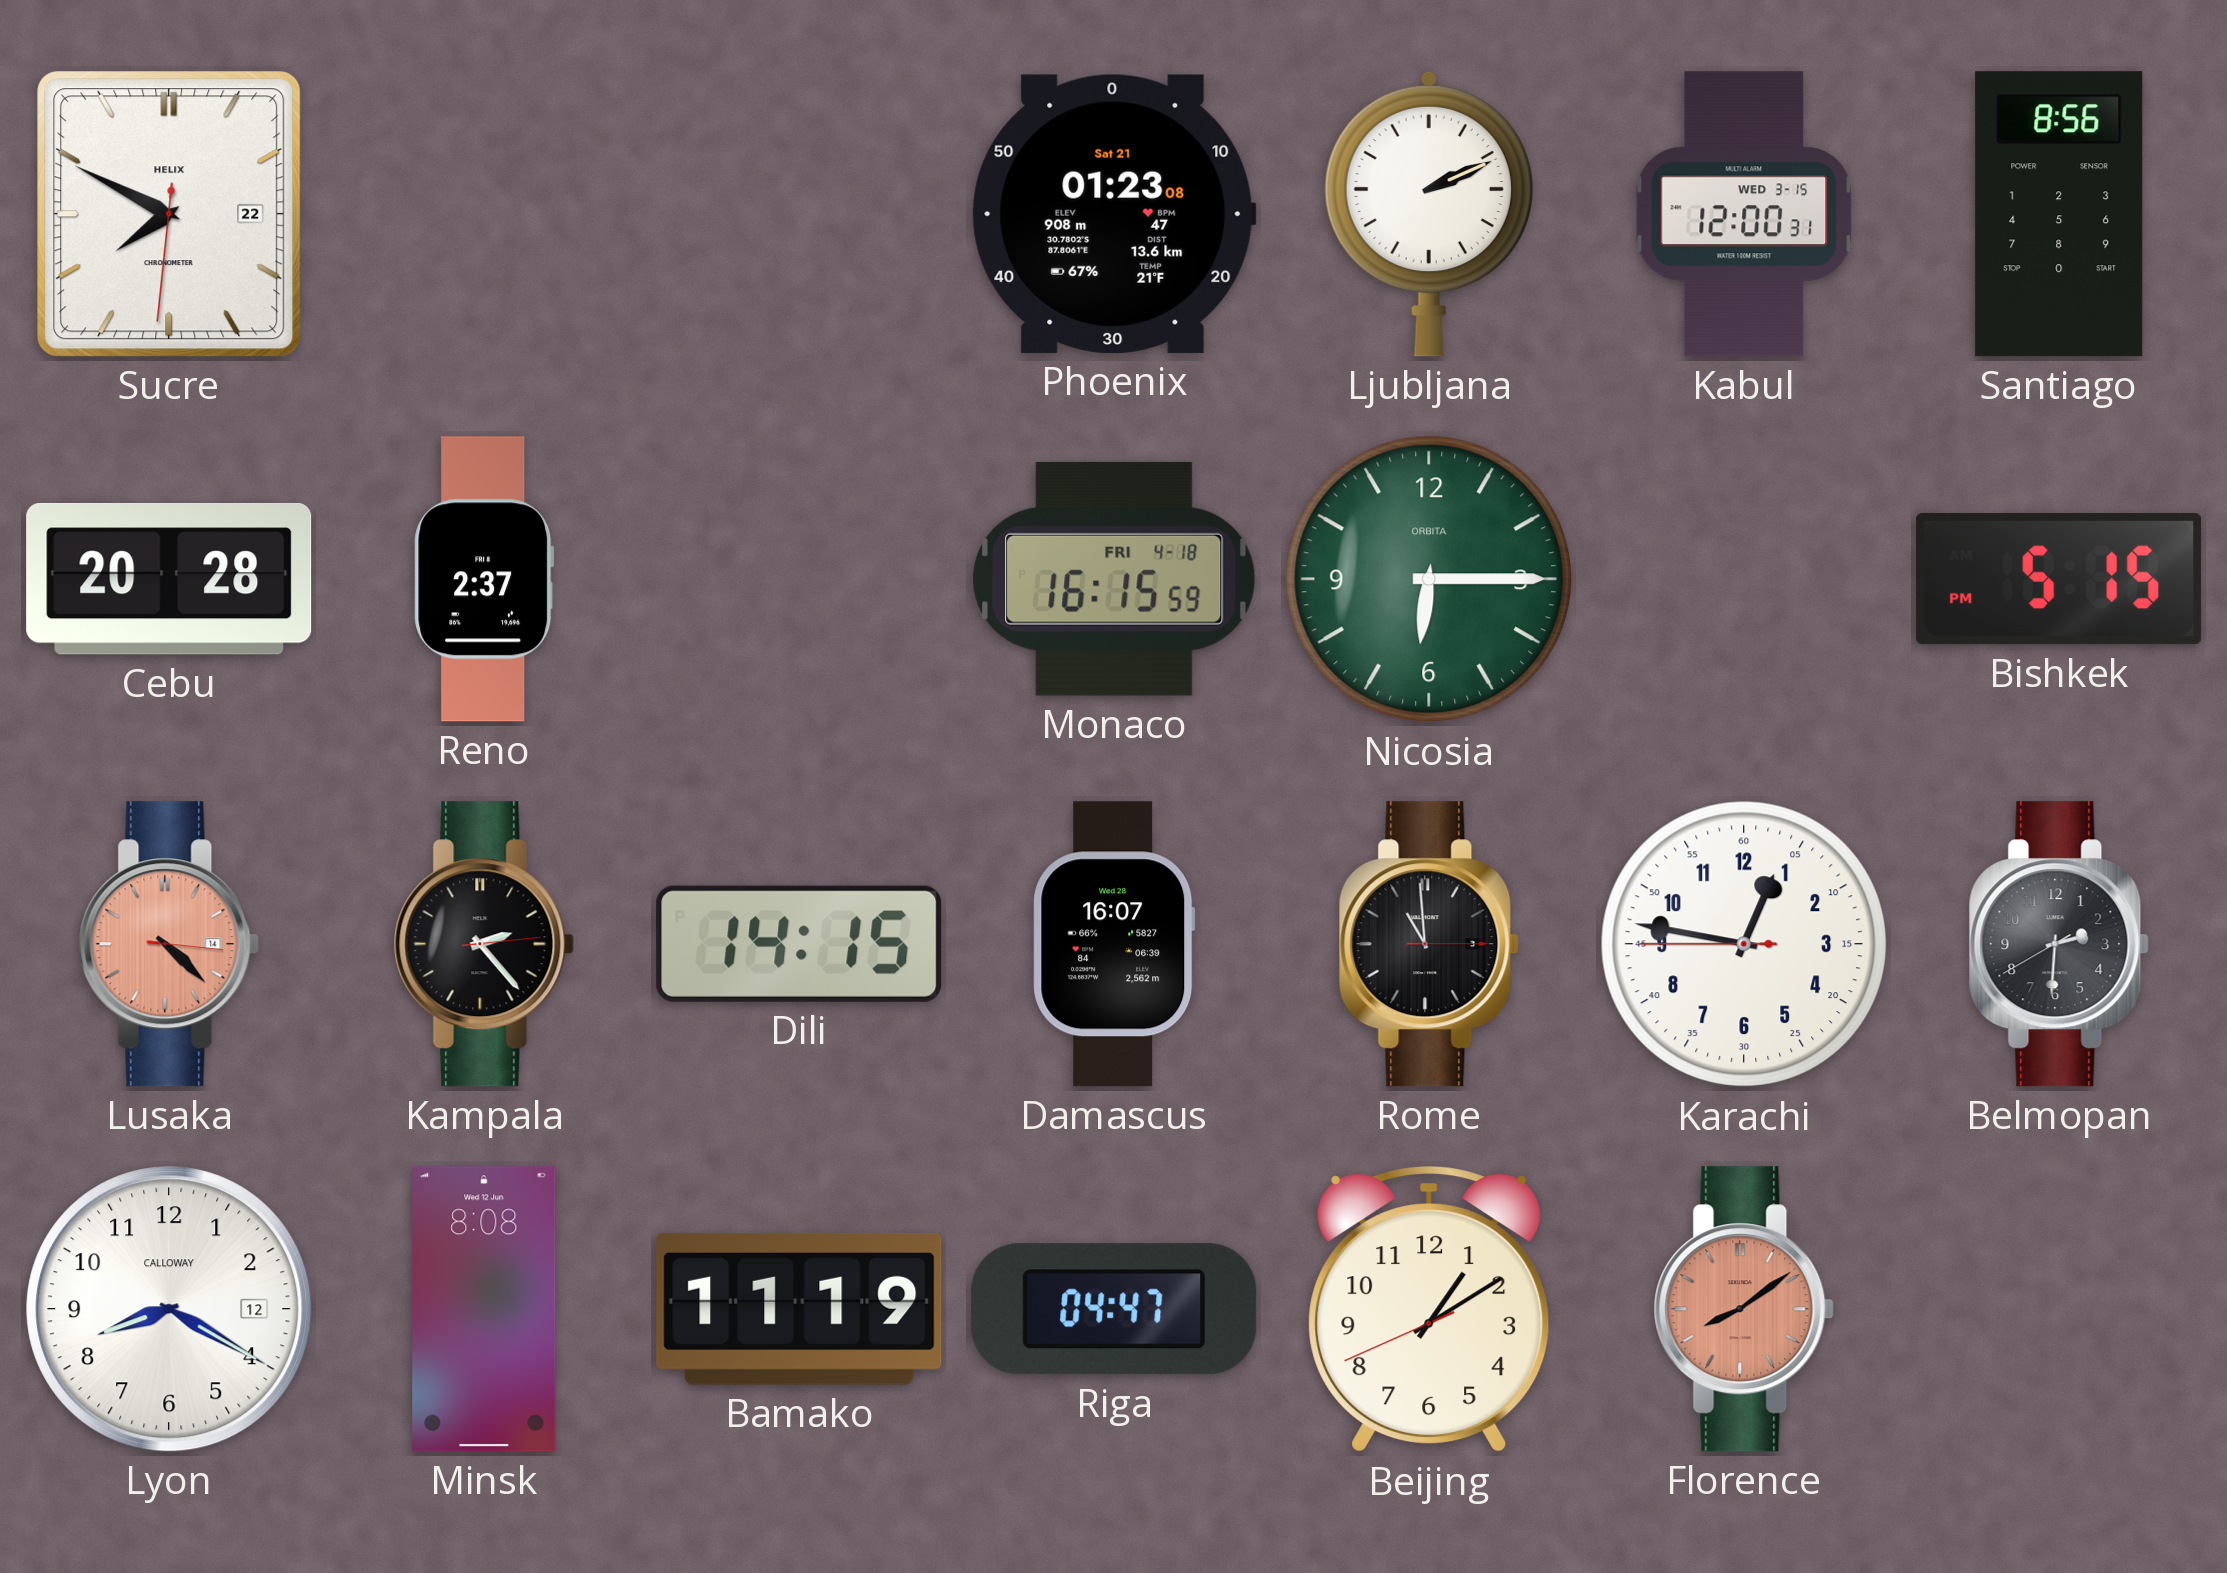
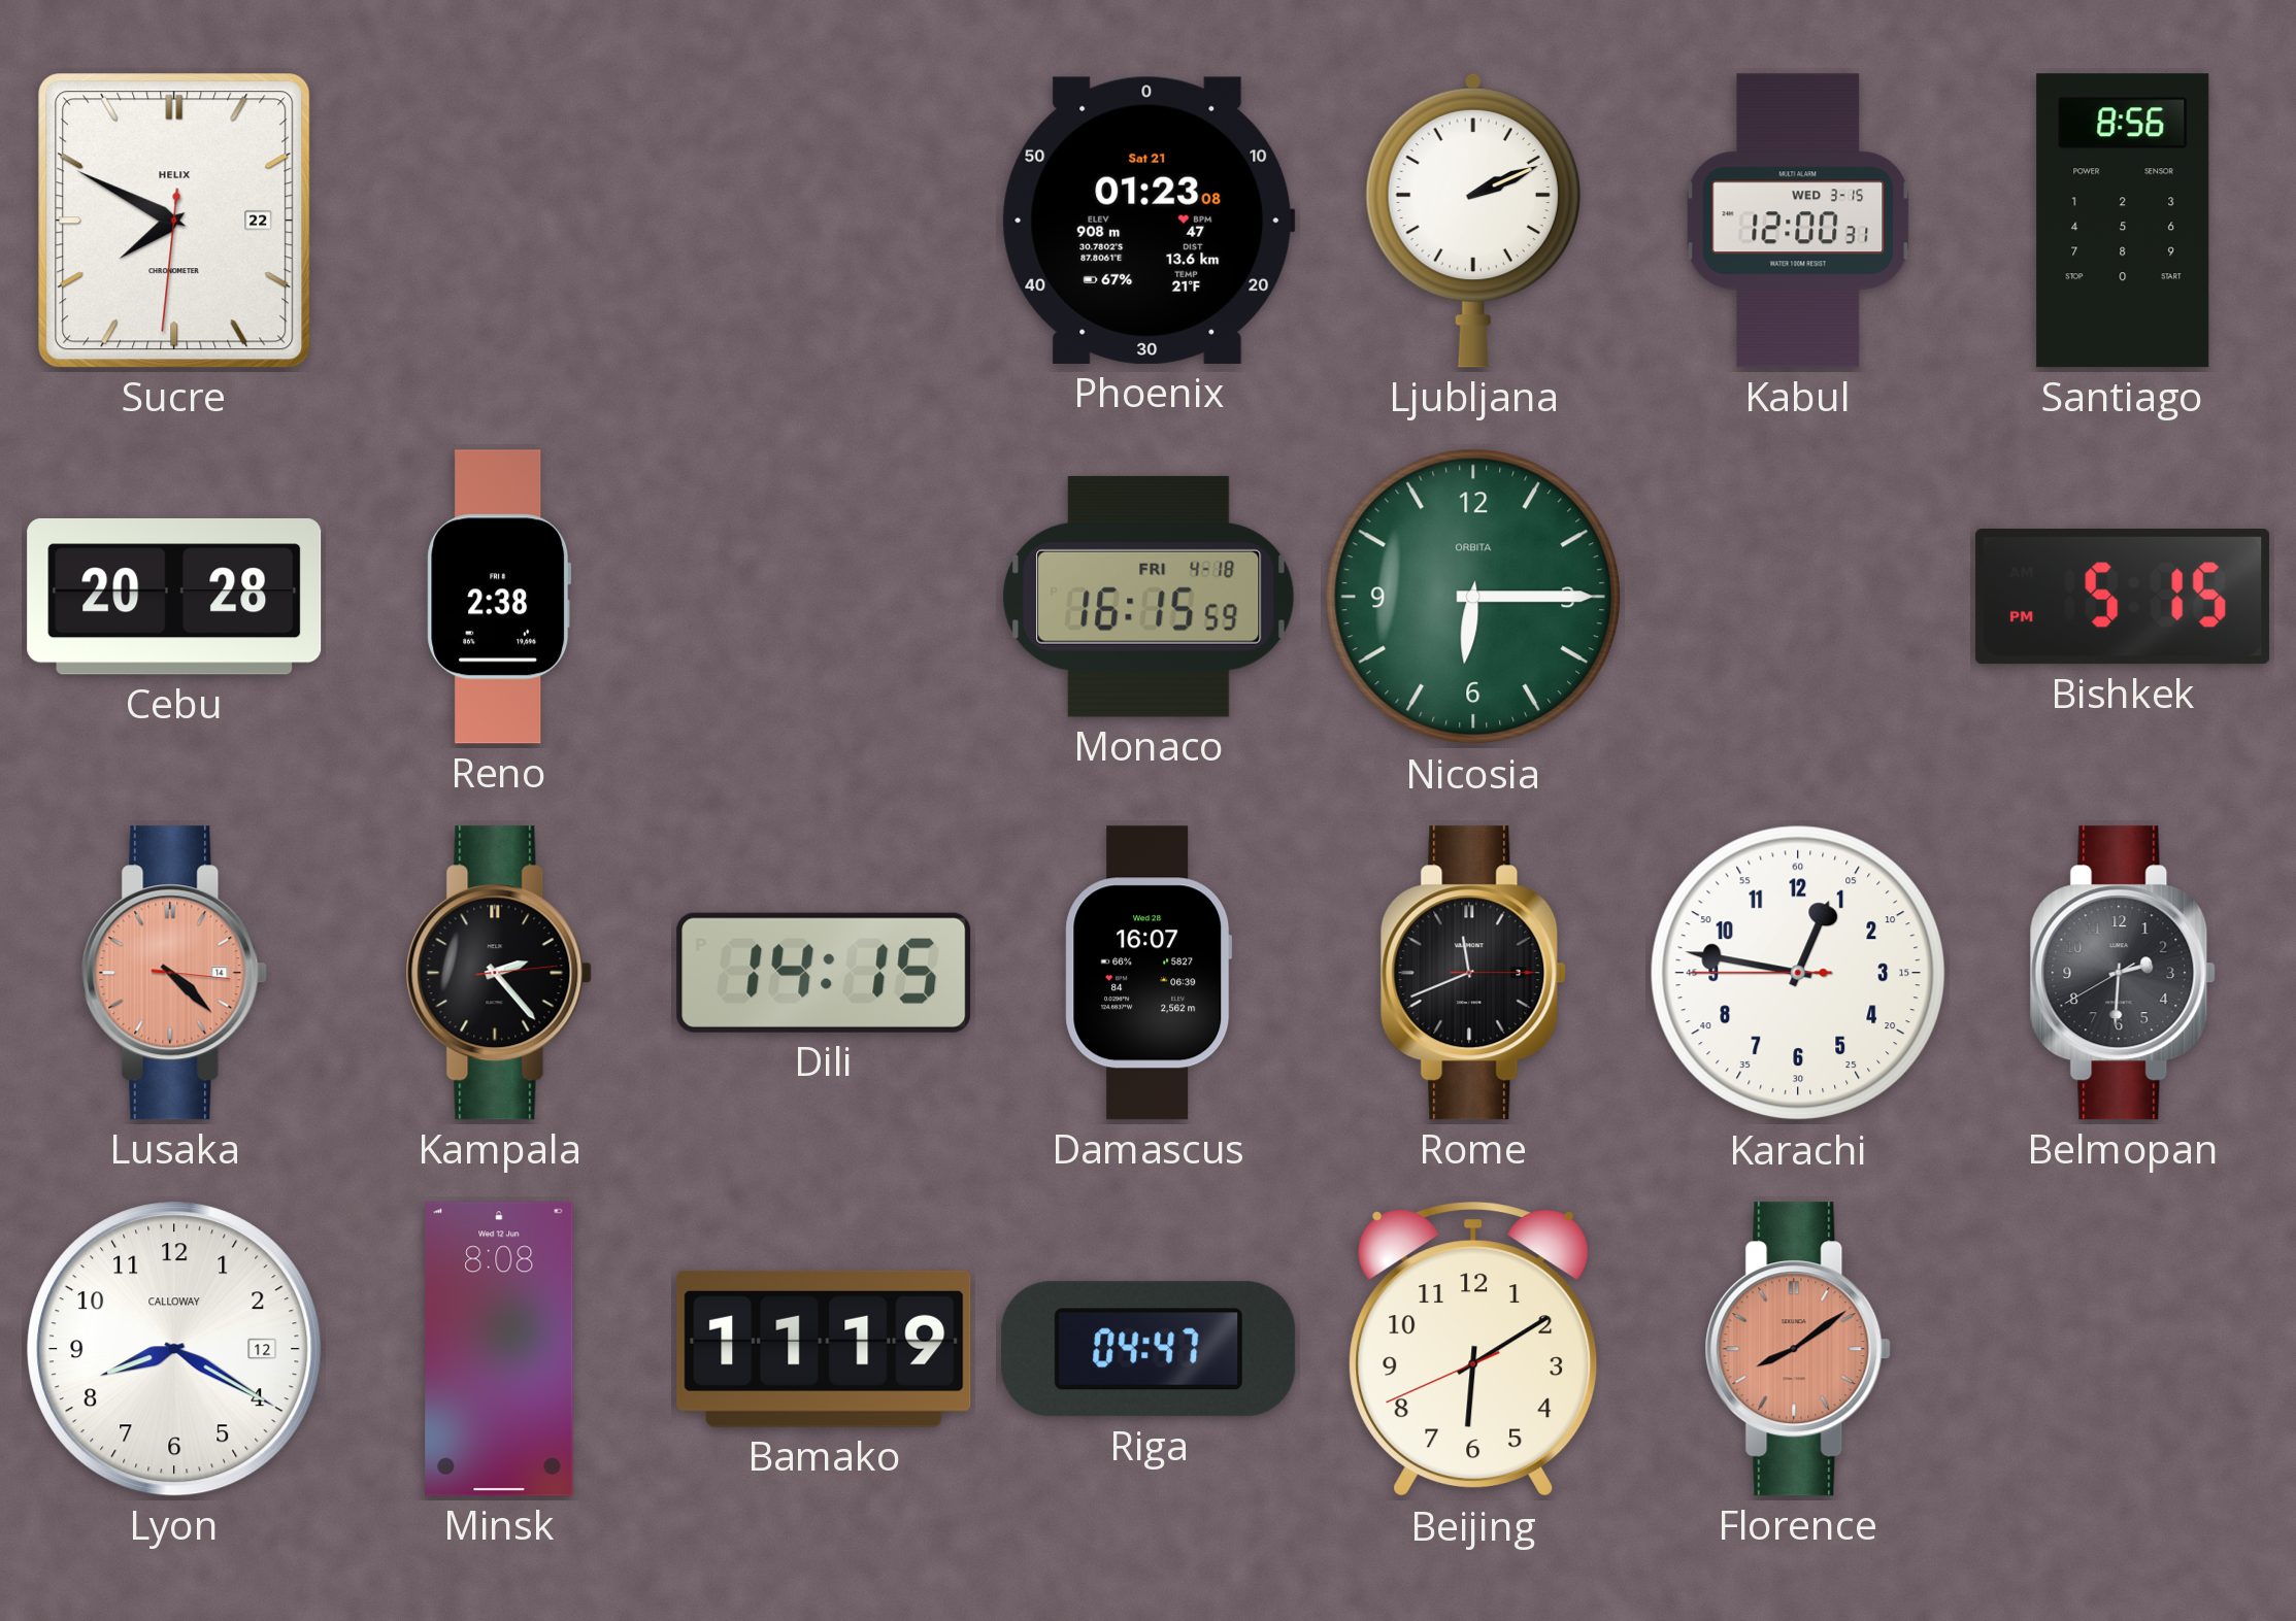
Reno: 2:37 -> 2:38
Rome: 10:59 -> 11:41
Beijing: 1:09 -> 6:09
